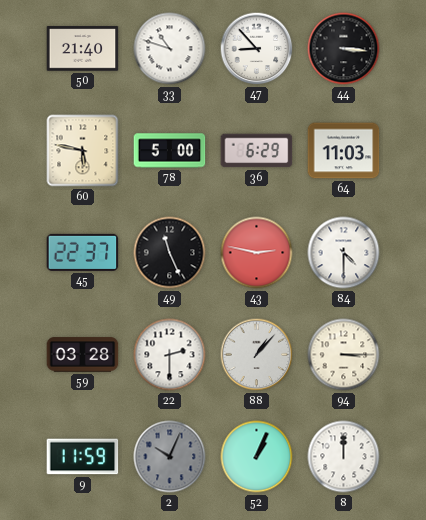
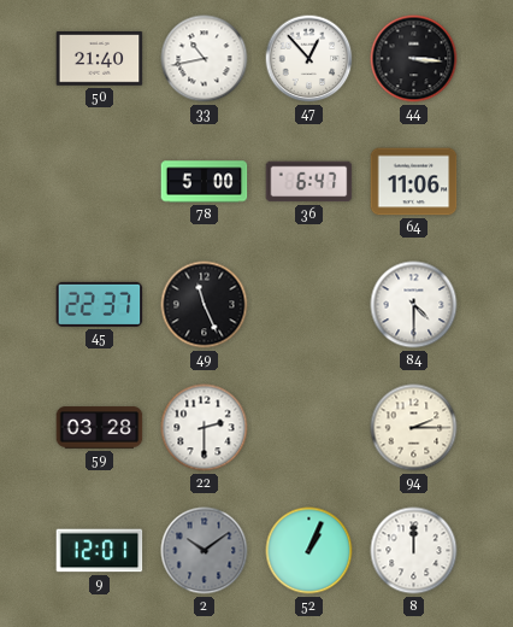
33: 10:48 -> 10:43
47: 8:53 -> 12:53
60: 5:47 -> none
36: 6:29 -> 6:47
64: 11:03 -> 11:06
43: 2:47 -> none
88: 1:07 -> none
94: 3:15 -> 2:15
9: 11:59 -> 12:01
2: 10:04 -> 10:09
